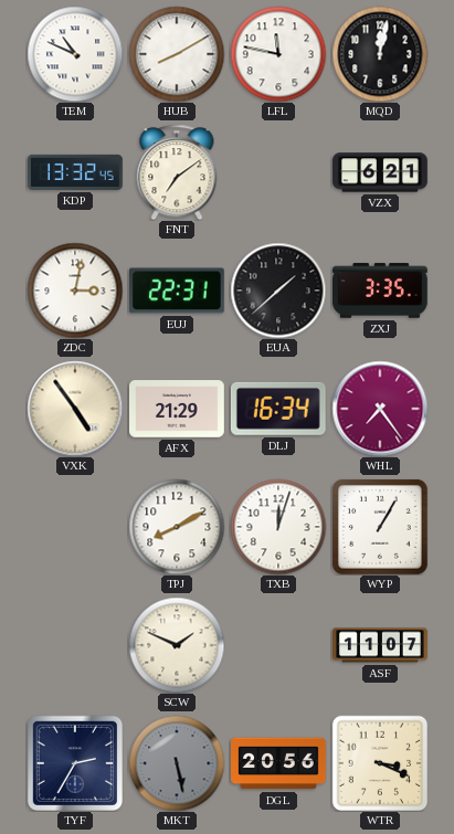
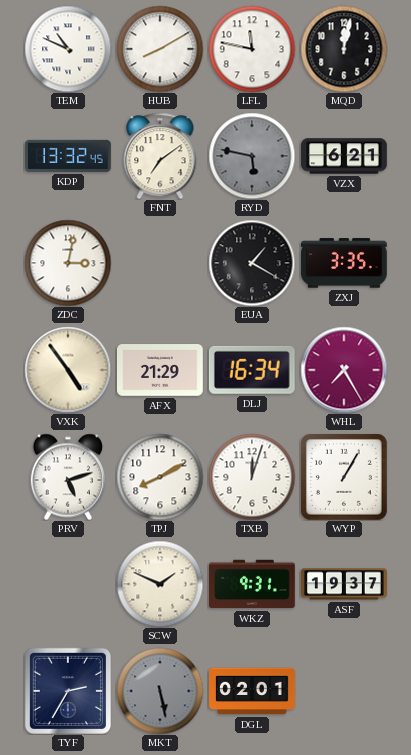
RYD: none -> 5:47
EUJ: 22:31 -> none
EUA: 1:38 -> 1:20
WHL: 7:24 -> 7:25
PRV: none -> 5:12
WKZ: none -> 9:31
ASF: 11:07 -> 19:37
DGL: 20:56 -> 02:01
WTR: 3:19 -> none
